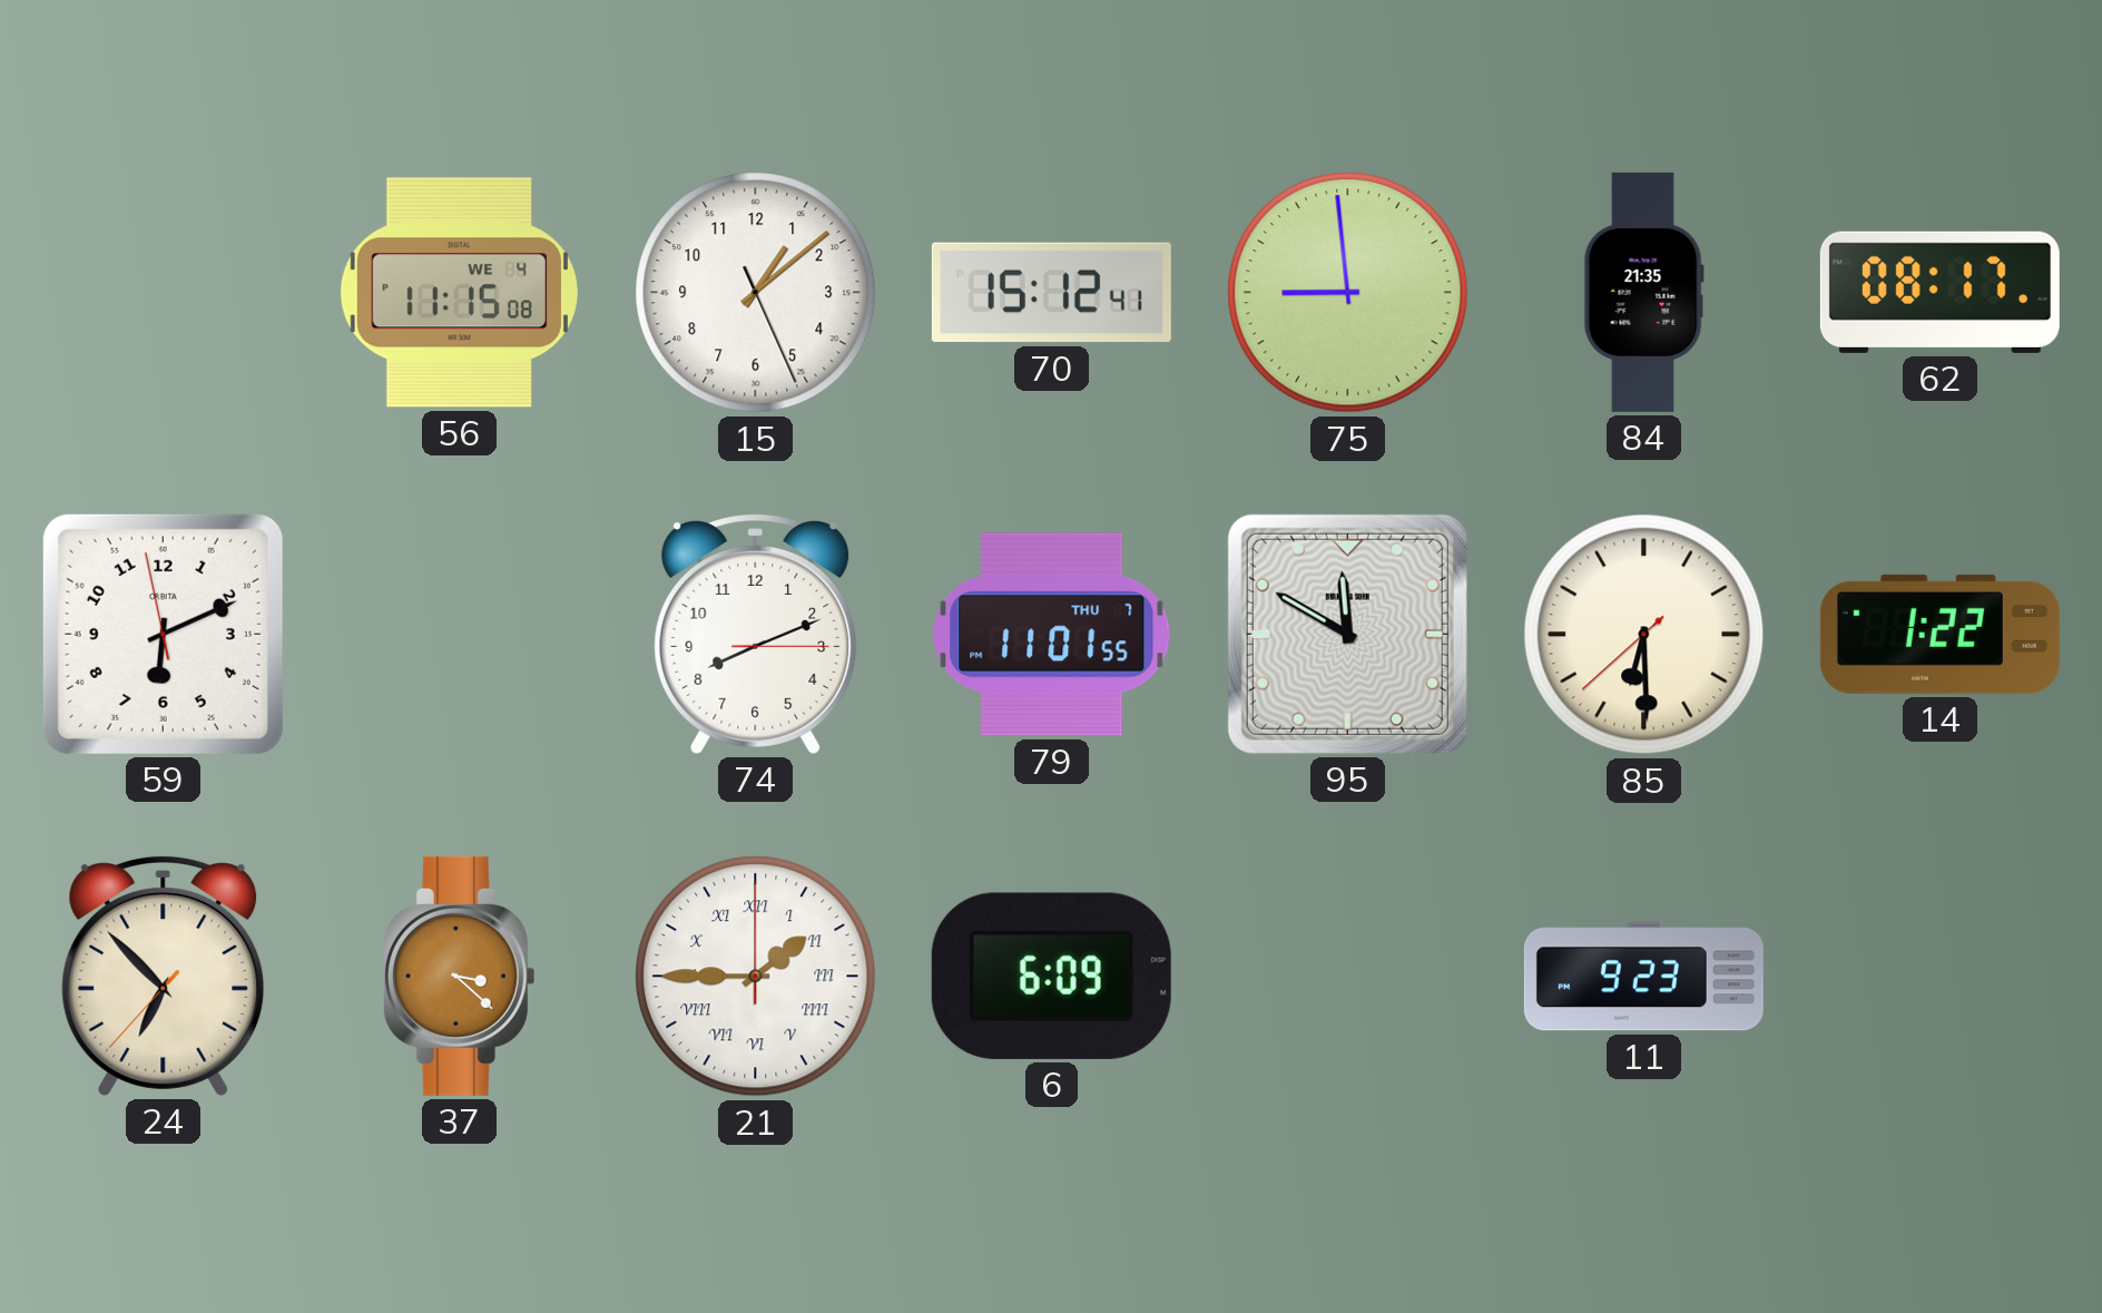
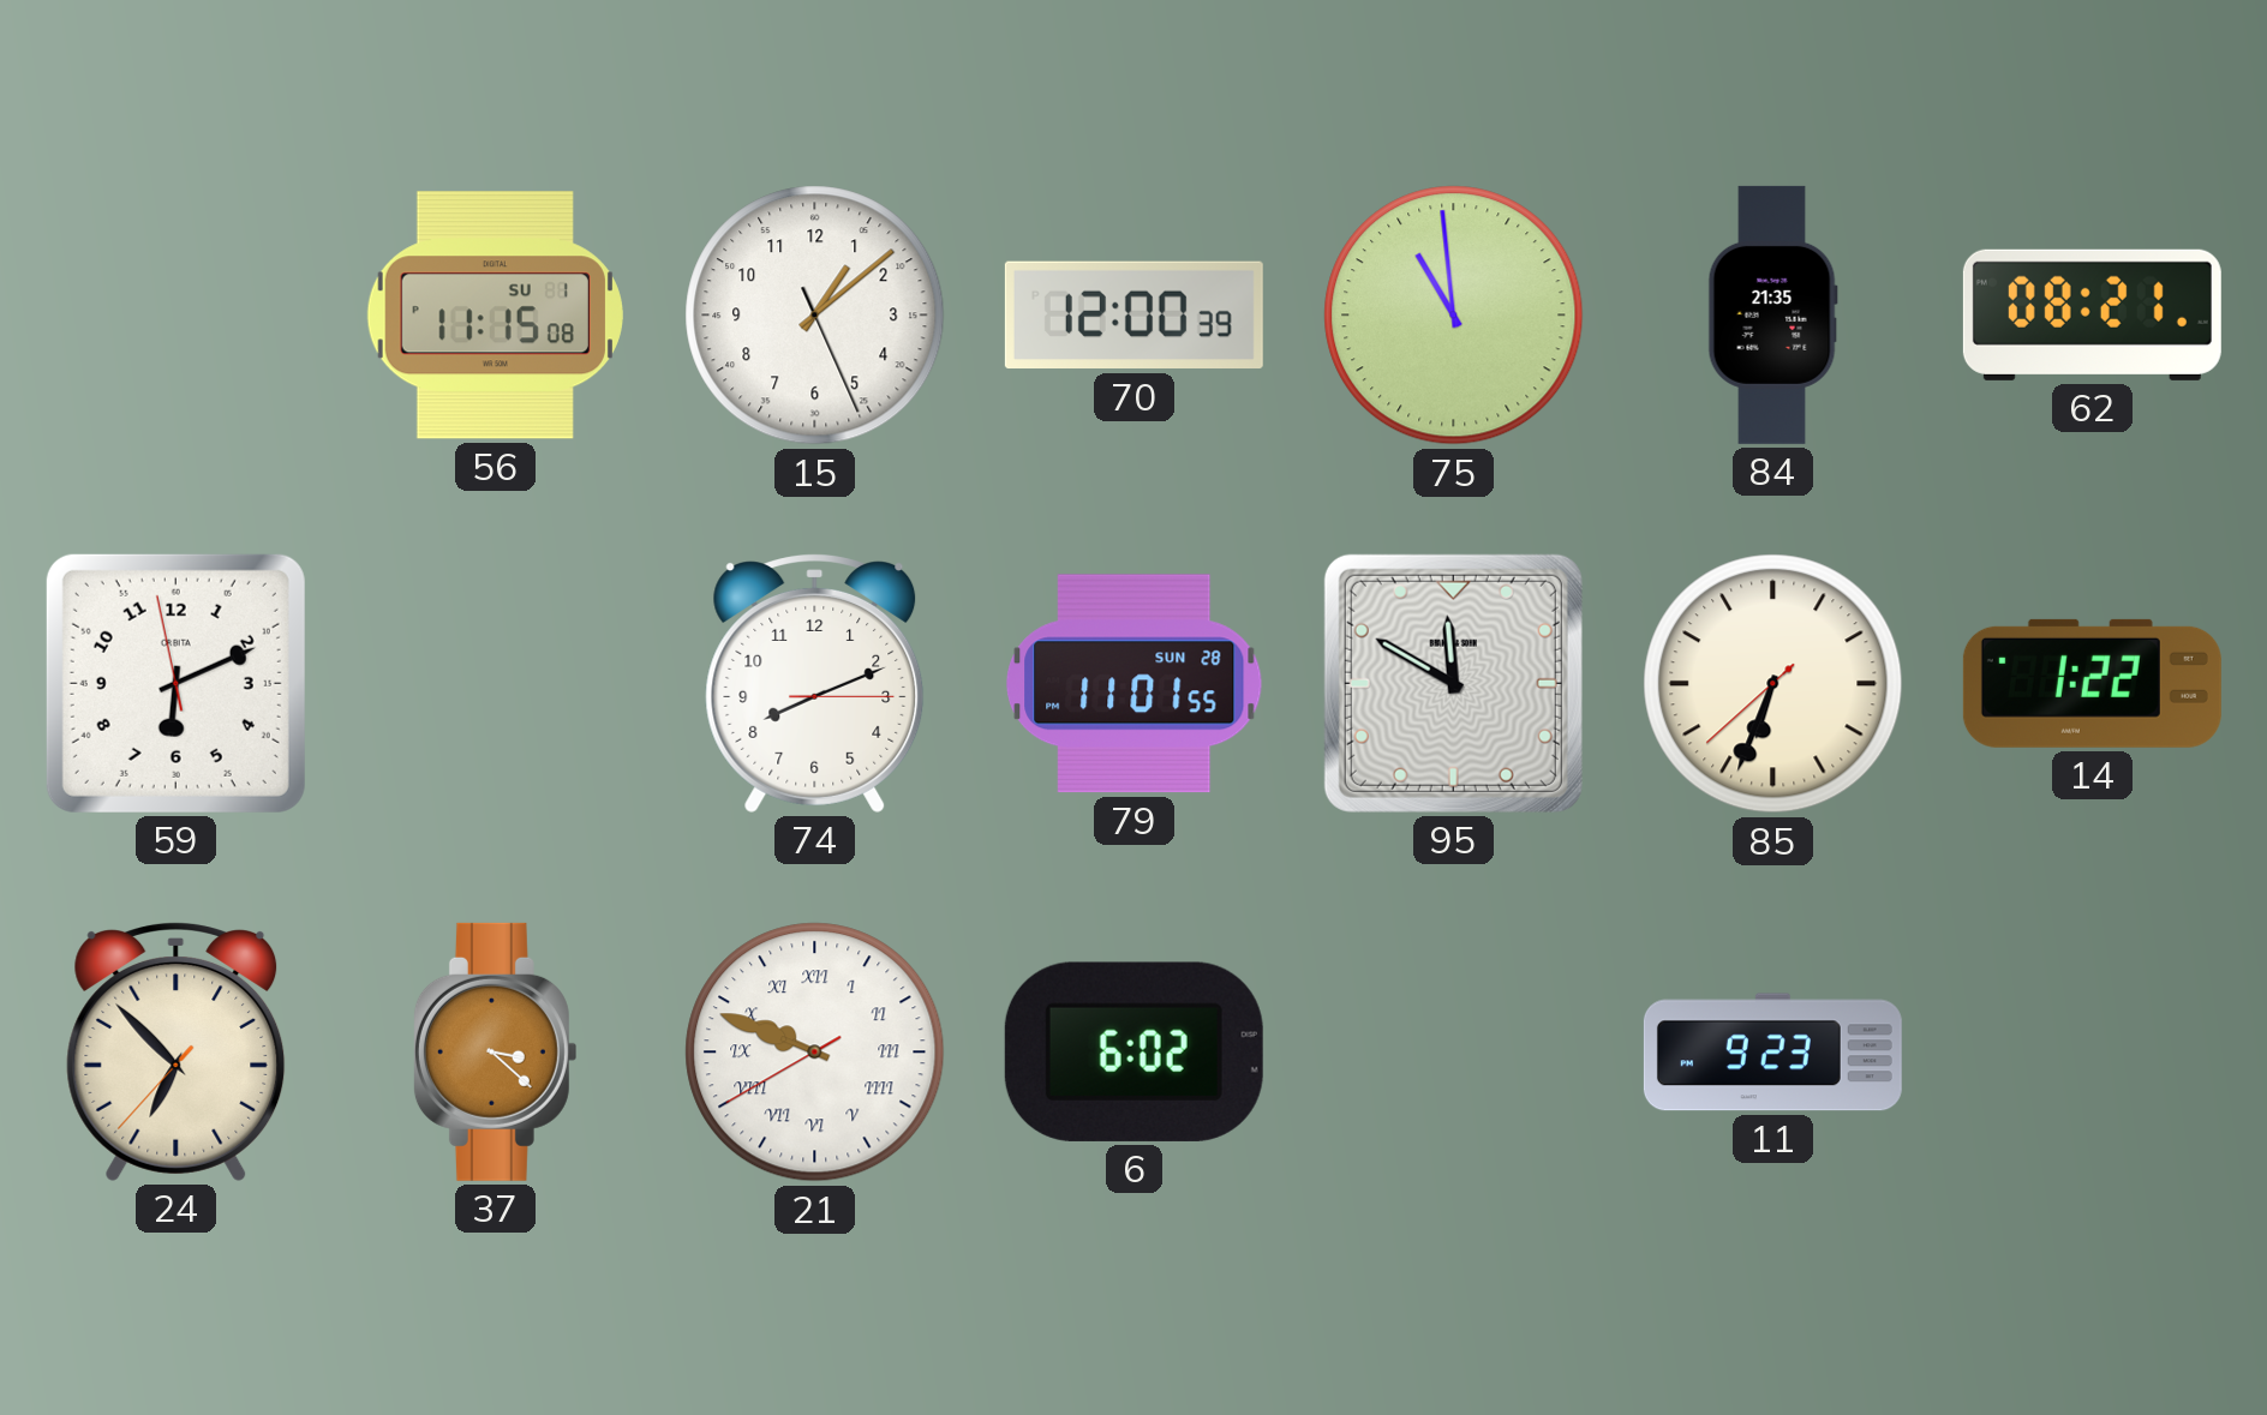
56 date: WE 4 -> SU 1
70: 15:12 -> 12:00
75: 8:59 -> 10:59
62: 08:17 -> 08:21
79 date: THU 7 -> SUN 28
85: 6:29 -> 6:33
21: 1:45 -> 9:48
6: 6:09 -> 6:02
